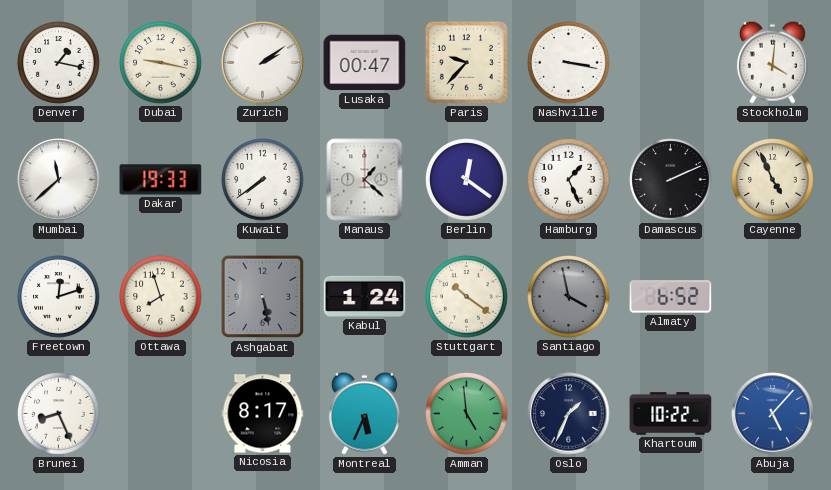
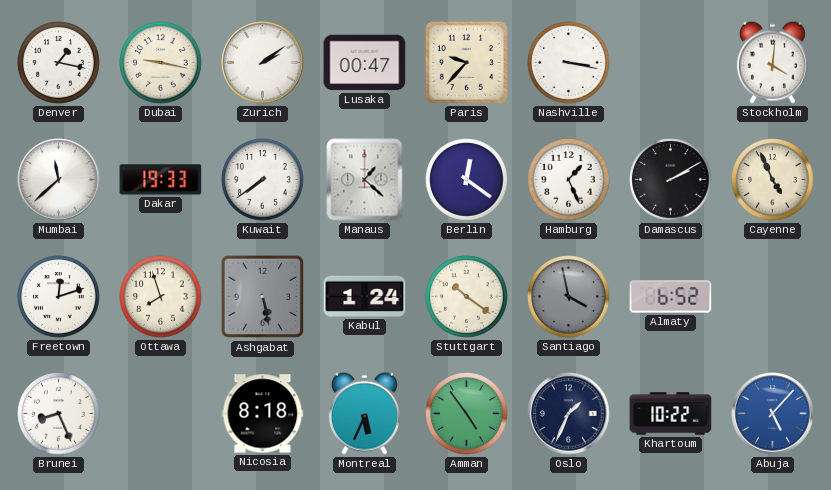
Damascus: 2:11 -> 2:10
Nicosia: 8:17 -> 8:18
Amman: 4:59 -> 4:54
